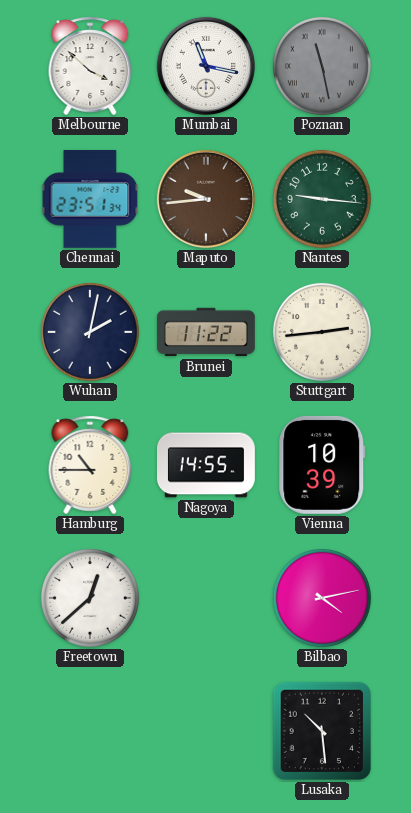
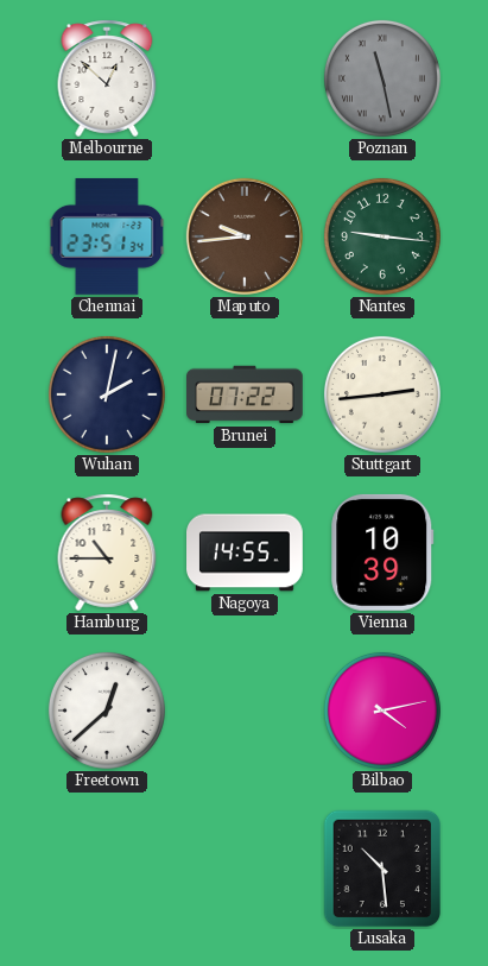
Melbourne: 3:52 -> 12:52
Mumbai: 11:17 -> none
Brunei: 11:22 -> 07:22
